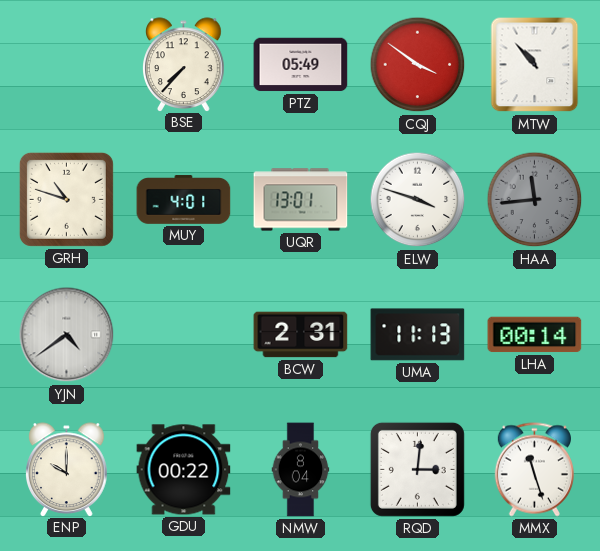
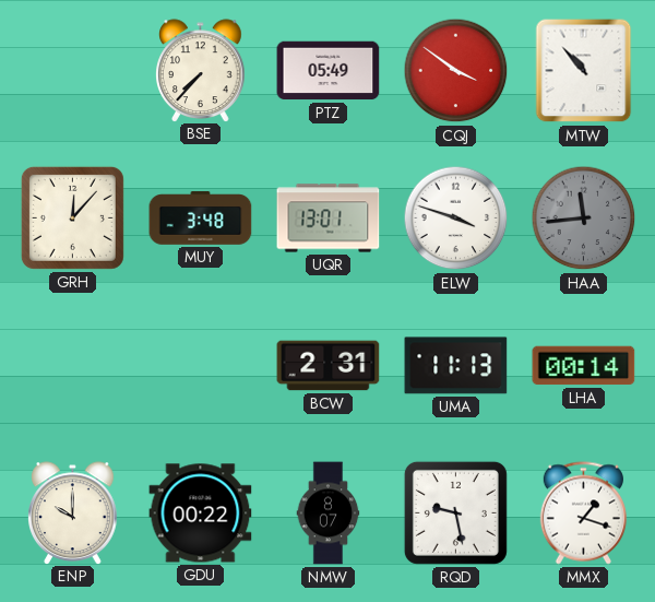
GRH: 10:48 -> 12:07
MUY: 4:01 -> 3:48
YJN: 4:39 -> none
NMW: 8:04 -> 8:07
RQD: 3:01 -> 9:28
MMX: 11:27 -> 1:18
